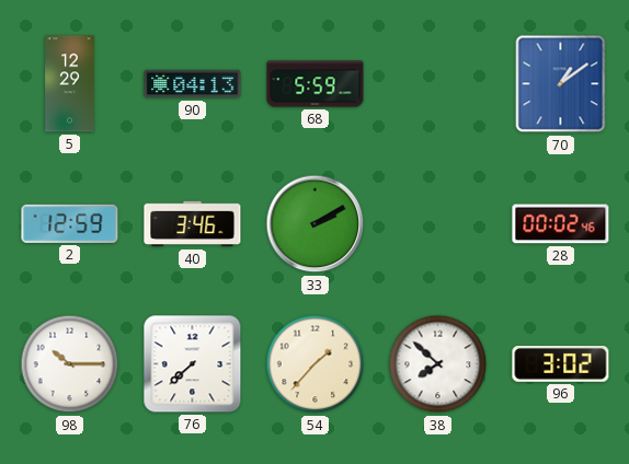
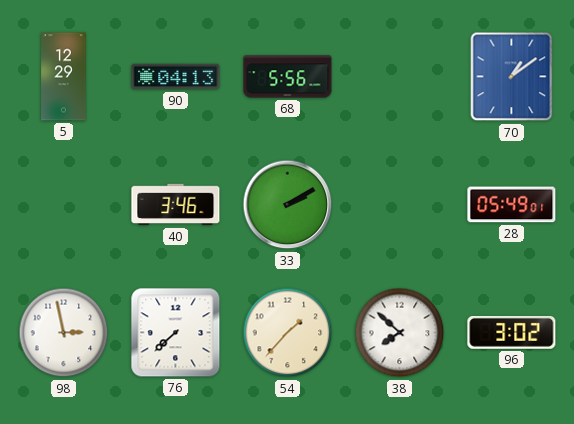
68: 5:59 -> 5:56
2: 12:59 -> none
28: 00:02 -> 05:49
98: 10:15 -> 2:58
